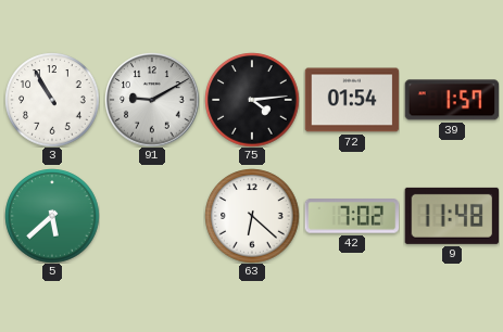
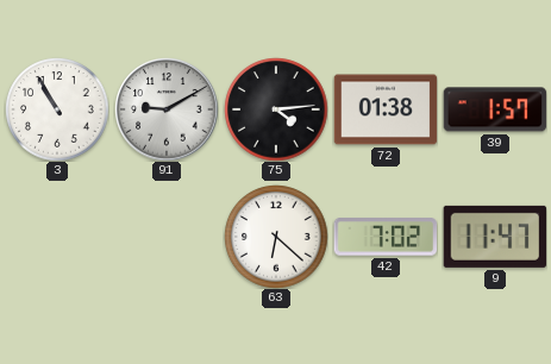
72: 01:54 -> 01:38
5: 5:38 -> none
9: 11:48 -> 11:47
